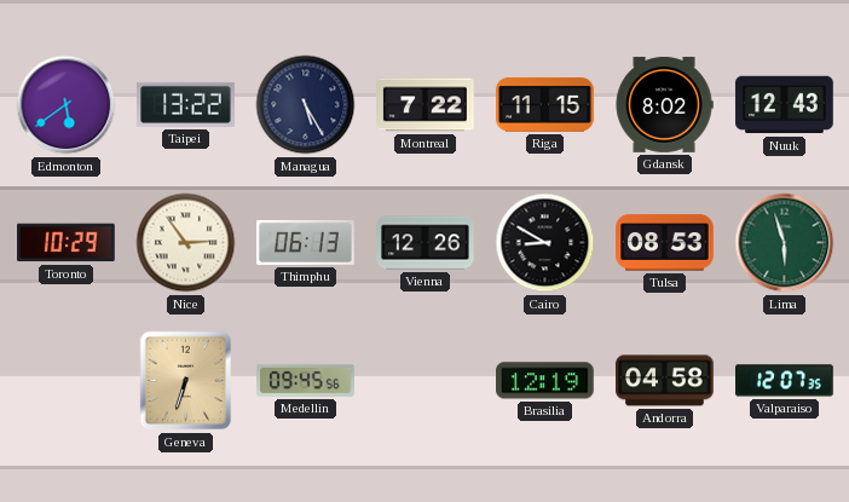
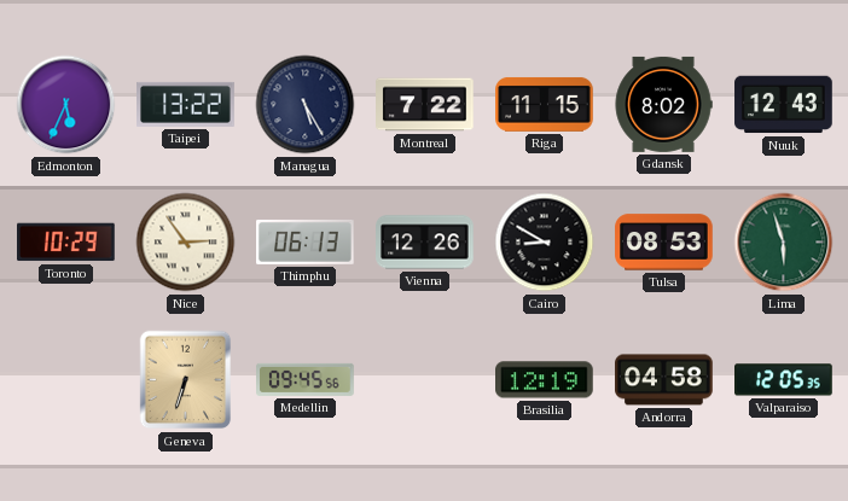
Edmonton: 5:39 -> 5:34
Valparaiso: 12:07 -> 12:05
